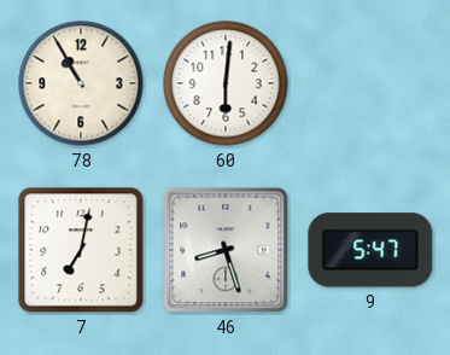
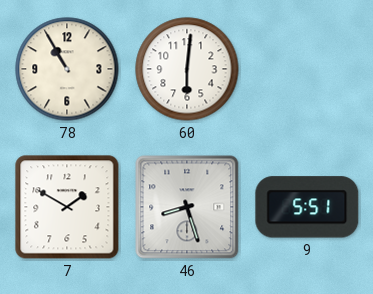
7: 7:02 -> 1:50
9: 5:47 -> 5:51
